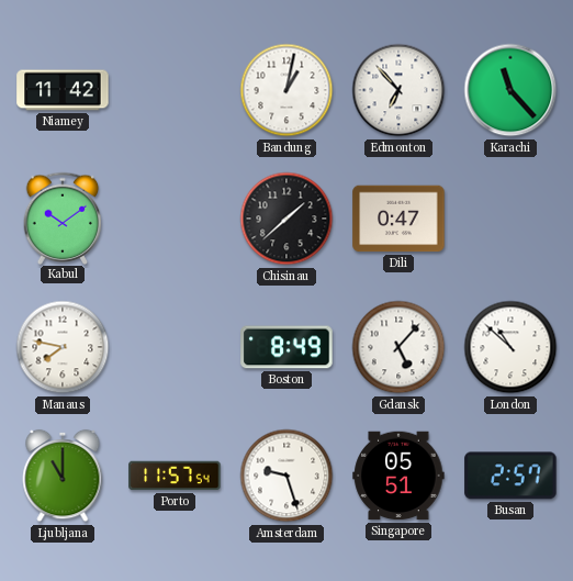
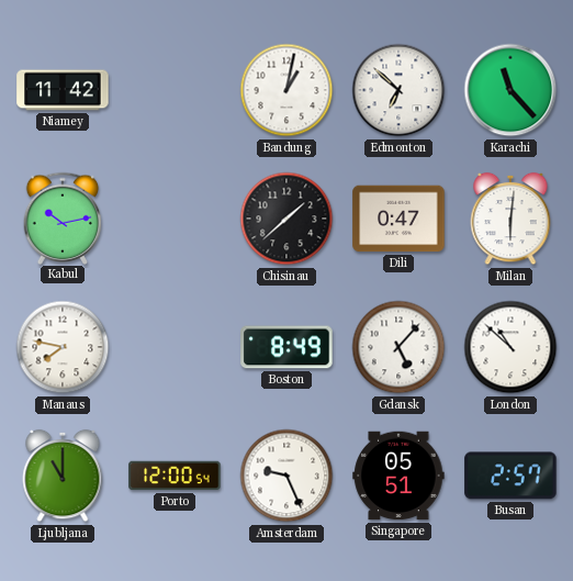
Edmonton: 6:53 -> 6:52
Kabul: 10:09 -> 10:13
Milan: none -> 6:01
Porto: 11:57 -> 12:00
Amsterdam: 9:27 -> 9:26
